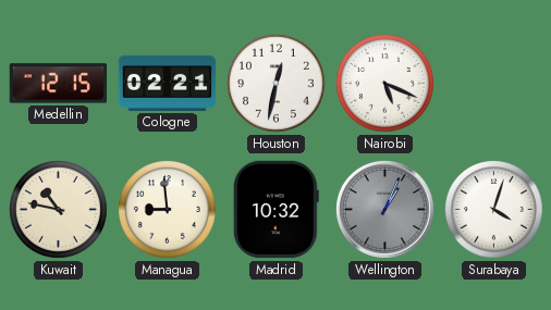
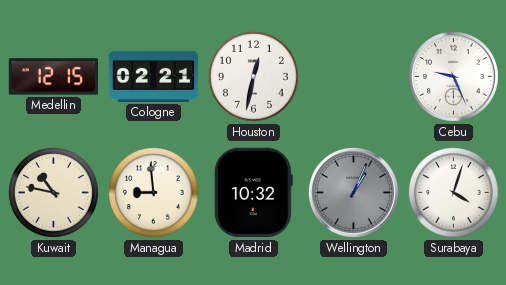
Nairobi: 5:19 -> none
Cebu: none -> 9:26
